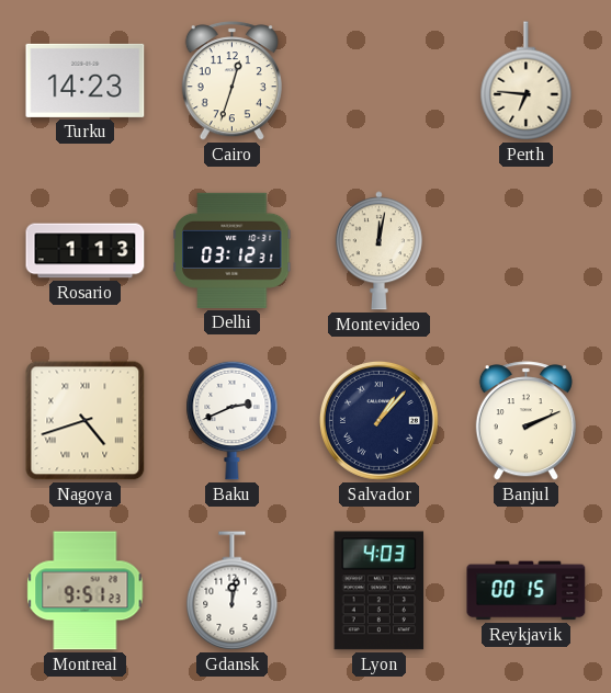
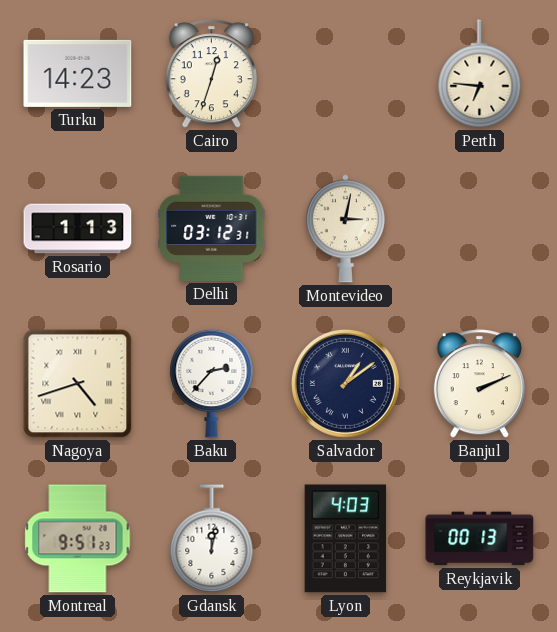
Montevideo: 12:02 -> 3:02
Baku: 2:41 -> 2:37
Salvador: 1:07 -> 1:09
Reykjavik: 00:15 -> 00:13
